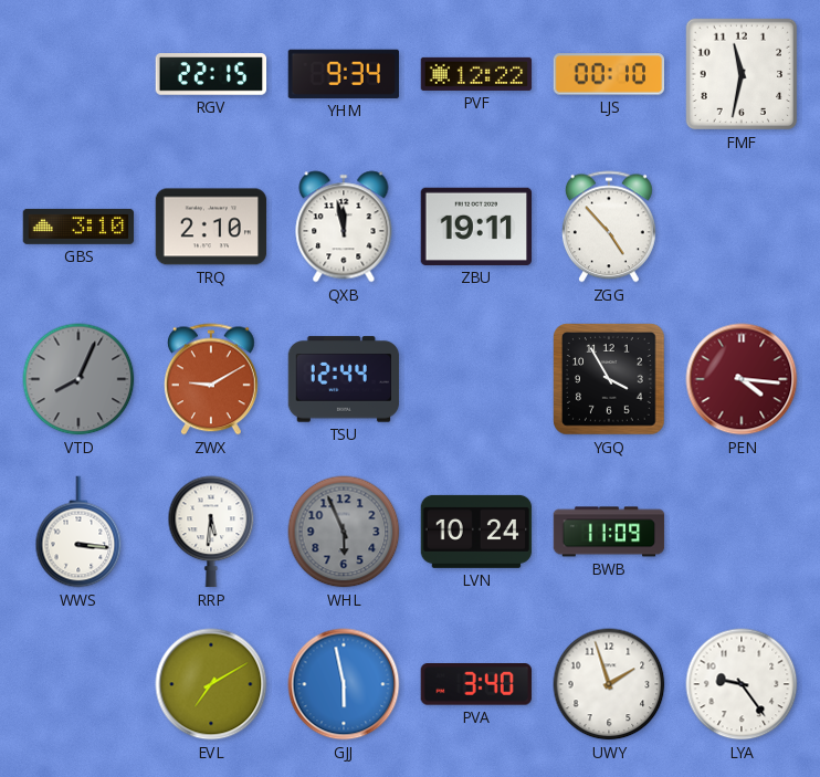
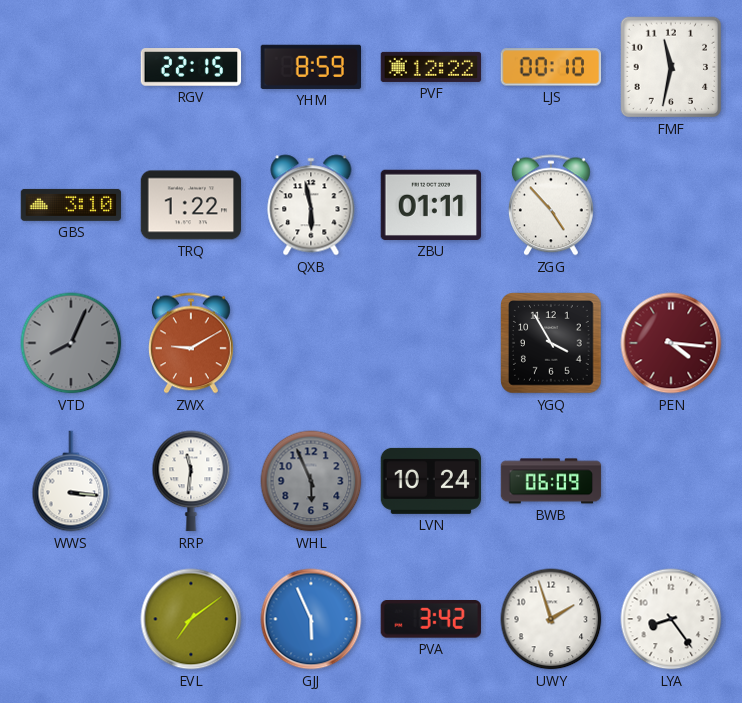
YHM: 9:34 -> 8:59
TRQ: 2:10 -> 1:22
QXB: 11:58 -> 5:58
ZBU: 19:11 -> 01:11
TSU: 12:44 -> none
RRP: 5:31 -> 11:31
BWB: 11:09 -> 06:09
EVL: 7:10 -> 7:09
GJJ: 5:58 -> 5:56
PVA: 3:40 -> 3:42
LYA: 9:24 -> 8:24
